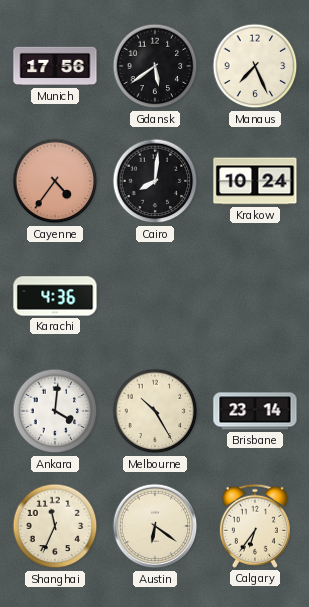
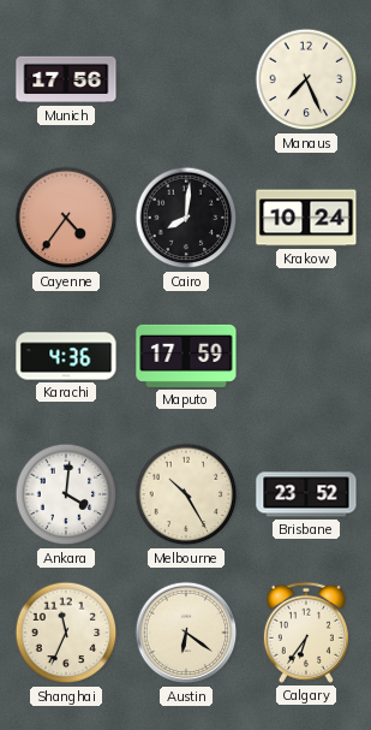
Gdansk: 5:39 -> none
Maputo: none -> 17:59
Brisbane: 23:14 -> 23:52
